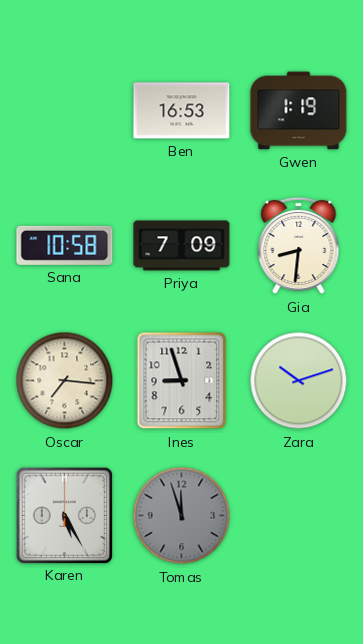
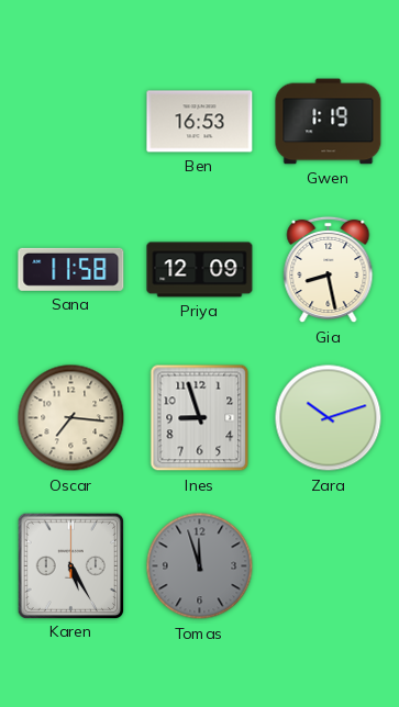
Sana: 10:58 -> 11:58
Priya: 7:09 -> 12:09
Gia: 8:31 -> 8:28
